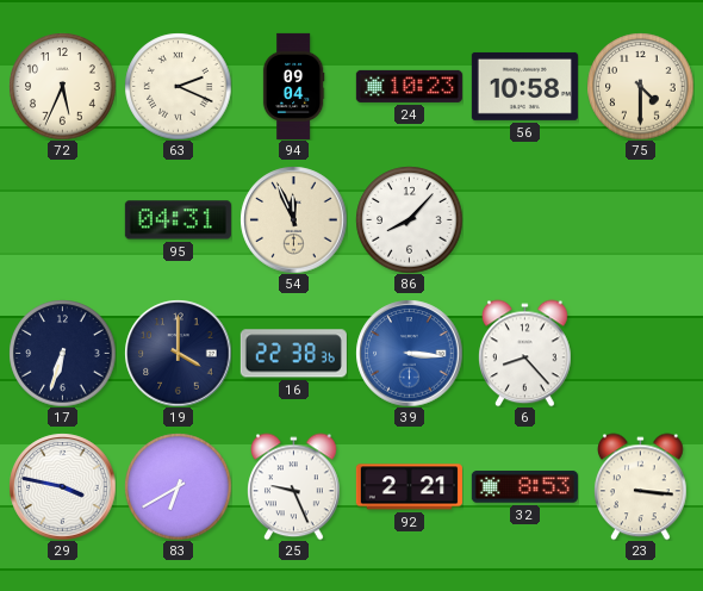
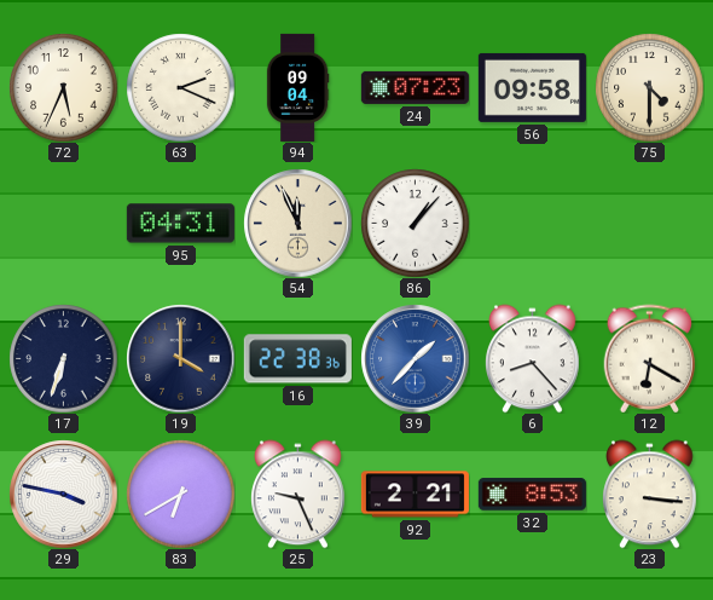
24: 10:23 -> 07:23
56: 10:58 -> 09:58
86: 8:07 -> 1:07
39: 3:16 -> 1:37
12: none -> 6:20
